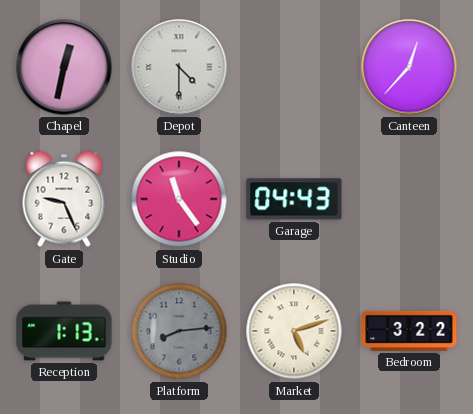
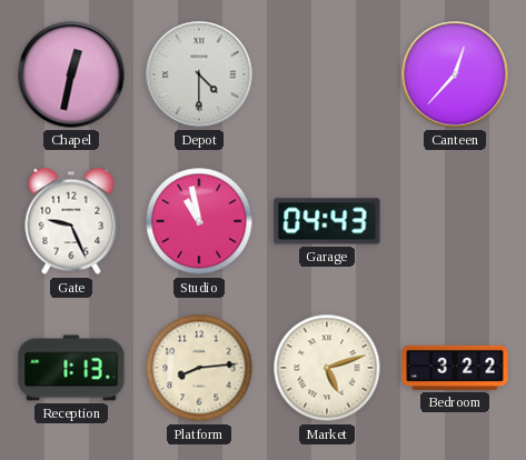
Studio: 11:24 -> 10:58
Platform dial: grey -> cream
